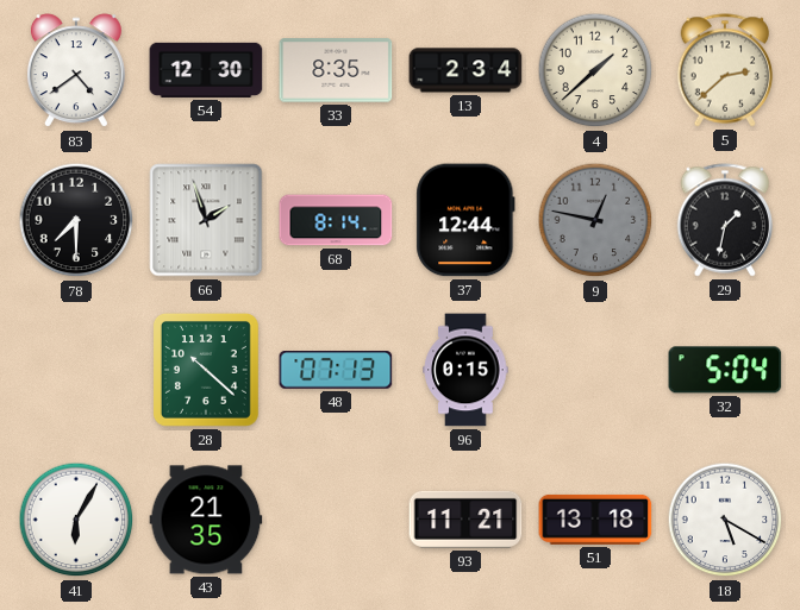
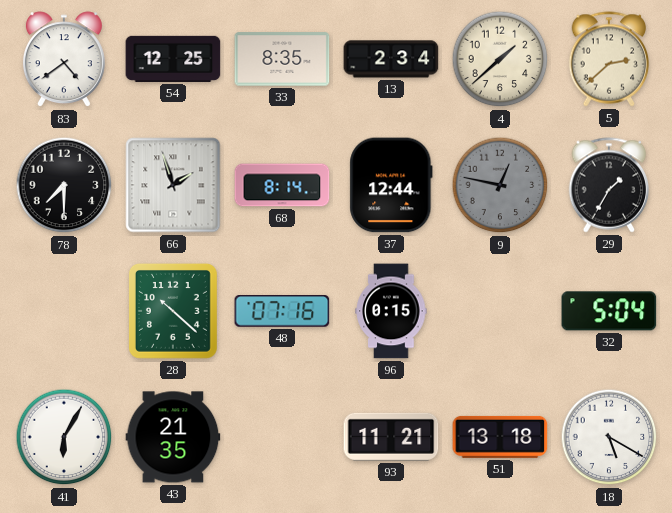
54: 12:30 -> 12:25
29: 1:32 -> 1:35
48: 07:13 -> 07:16
